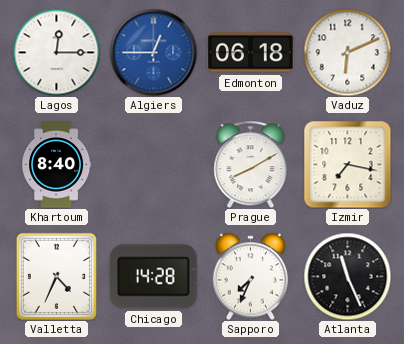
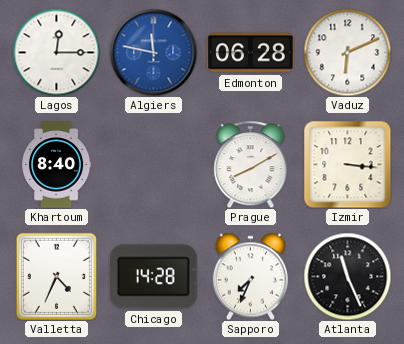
Algiers: 12:45 -> 11:47
Edmonton: 06:18 -> 06:28
Izmir: 7:17 -> 3:16
